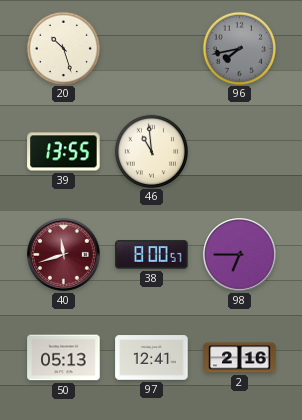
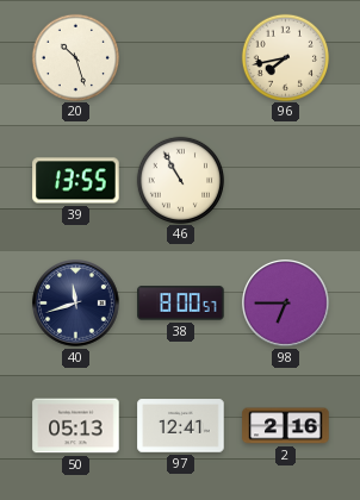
96 dial: grey -> cream
46: 10:59 -> 10:55
40 dial: burgundy -> navy
